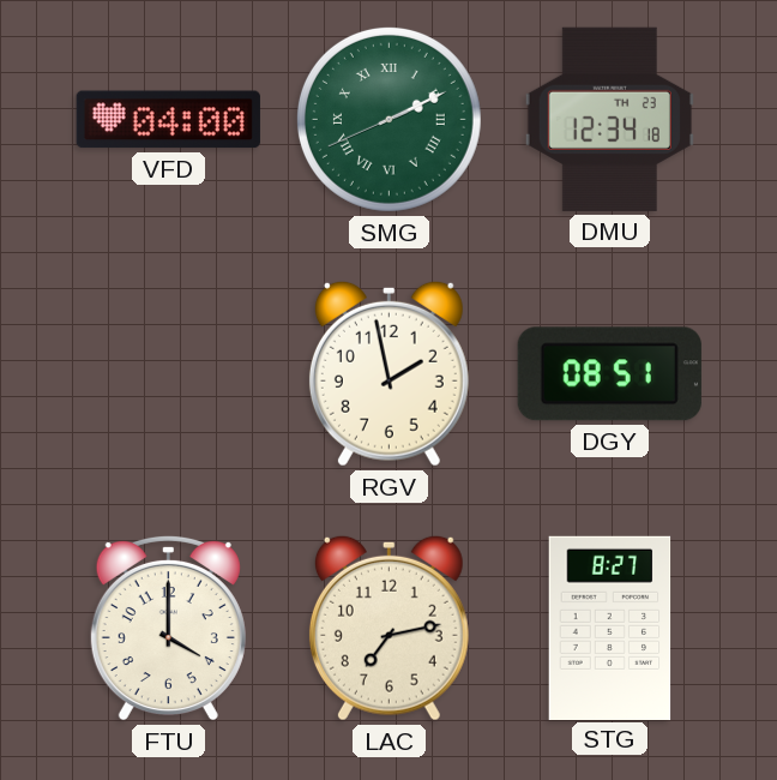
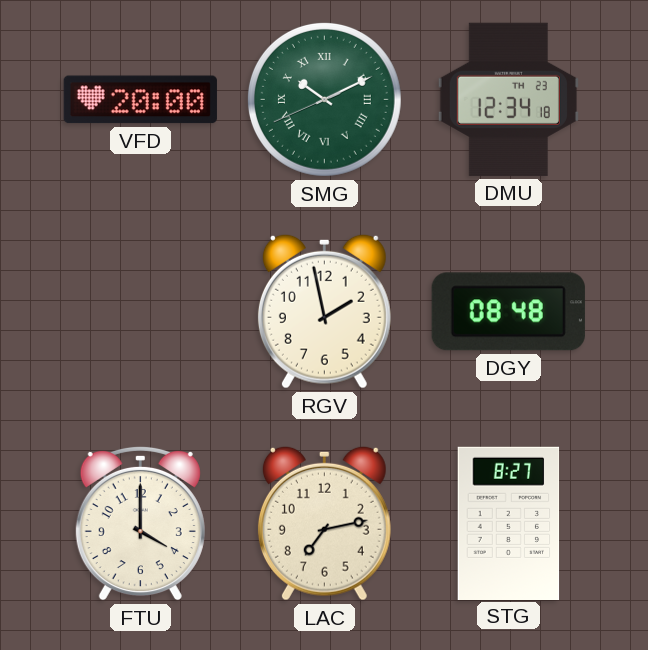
VFD: 04:00 -> 20:00
SMG: 2:10 -> 10:10
DGY: 08:51 -> 08:48
